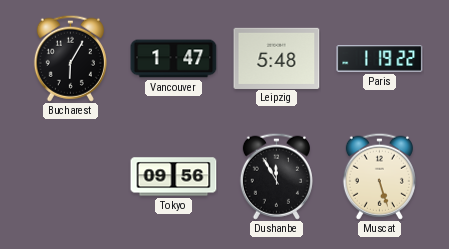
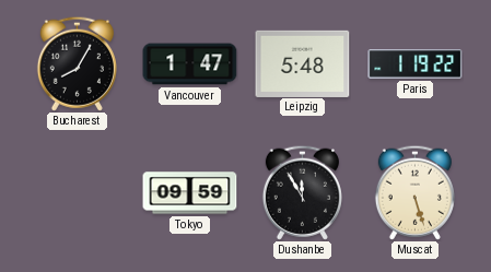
Bucharest: 6:05 -> 8:05
Tokyo: 09:56 -> 09:59
